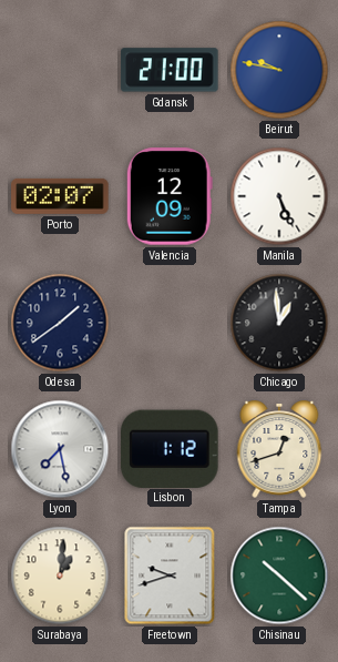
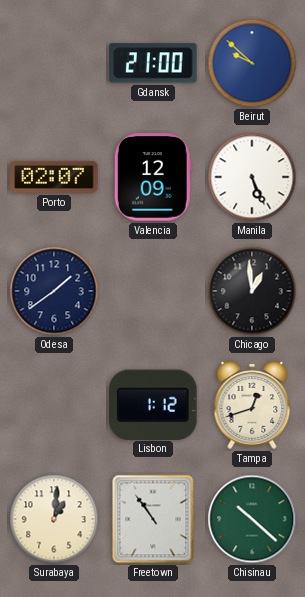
Beirut: 9:47 -> 9:52
Lyon: 7:28 -> none
Freetown: 9:42 -> 10:54
